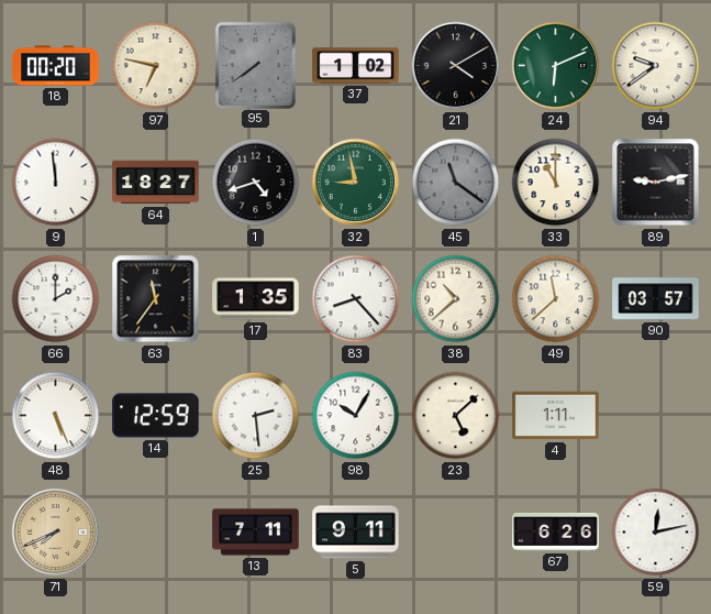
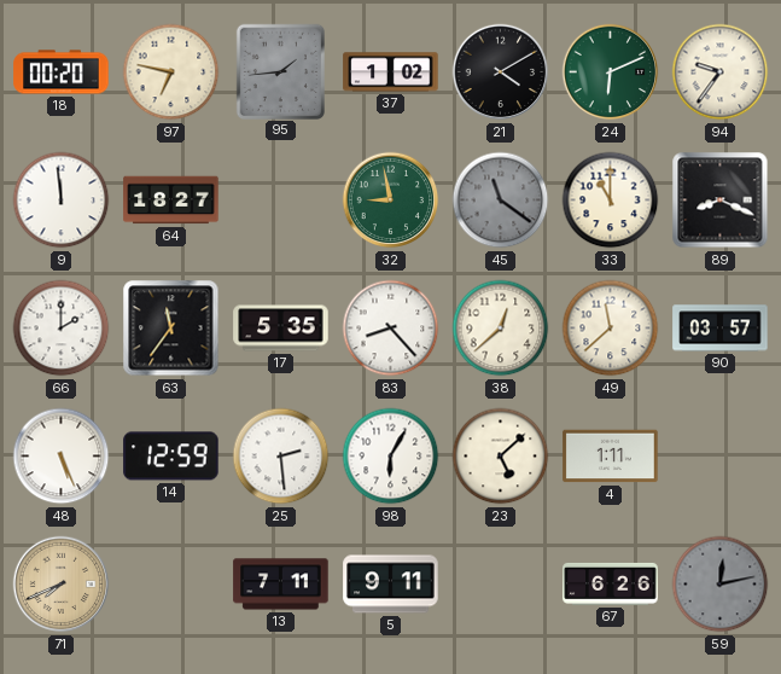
95: 7:39 -> 1:44
94: 9:39 -> 9:36
1: 4:42 -> none
89: 9:13 -> 8:19
17: 1:35 -> 5:35
38: 10:38 -> 12:38
98: 10:05 -> 6:05
59 dial: white -> grey
